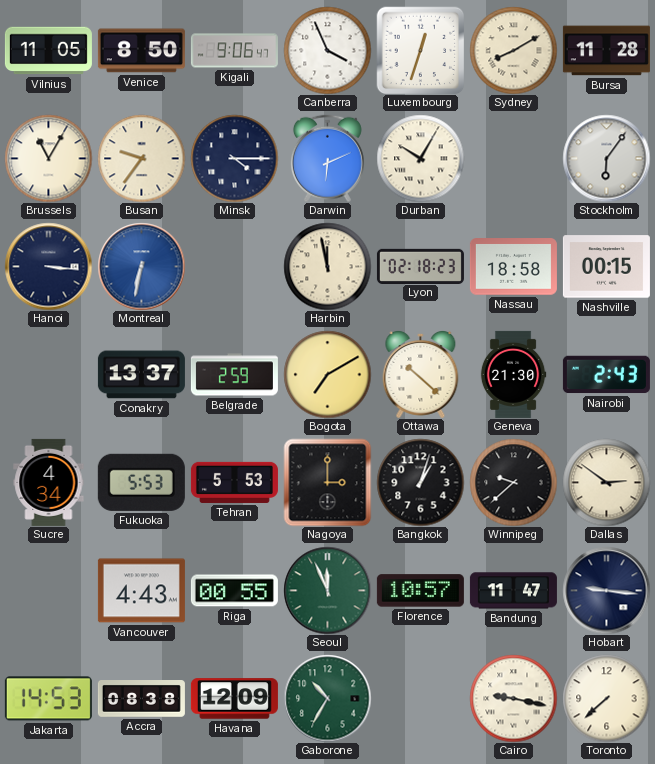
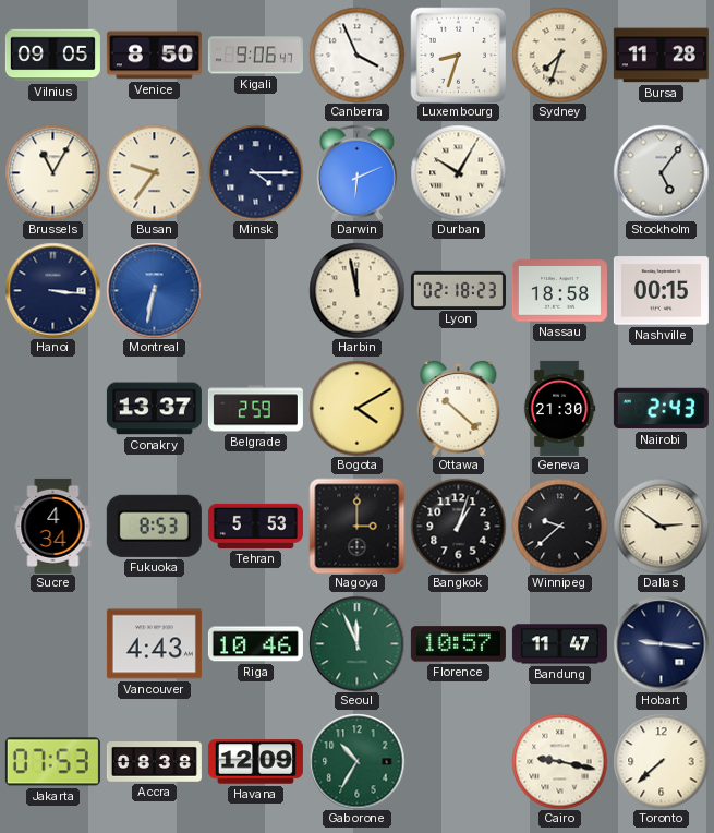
Vilnius: 11:05 -> 09:05
Luxembourg: 12:33 -> 8:33
Sydney: 8:10 -> 7:33
Stockholm: 6:06 -> 5:06
Bogota: 7:10 -> 4:10
Fukuoka: 5:53 -> 8:53
Riga: 00:55 -> 10:46
Jakarta: 14:53 -> 07:53
